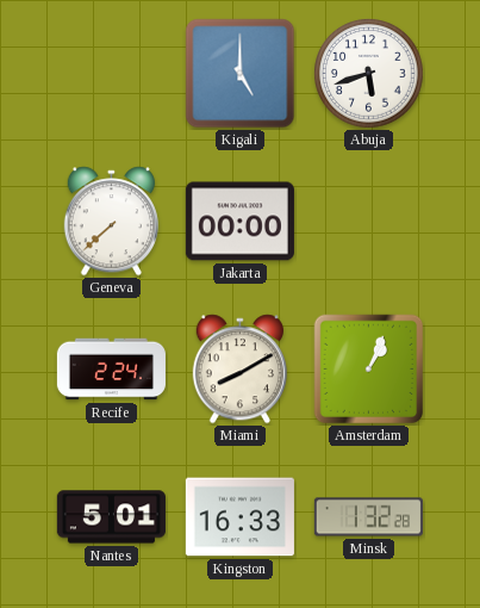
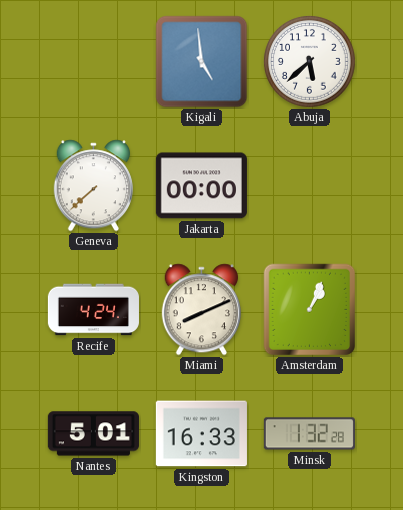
Kigali: 5:00 -> 4:59
Abuja: 5:42 -> 5:38
Recife: 2:24 -> 4:24
Miami: 8:10 -> 8:11
